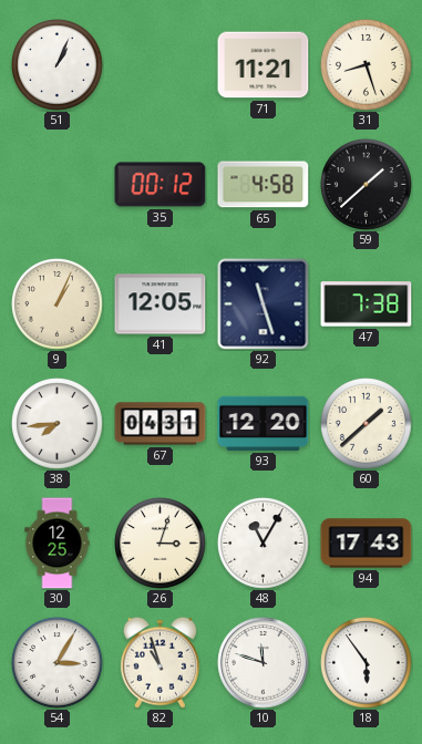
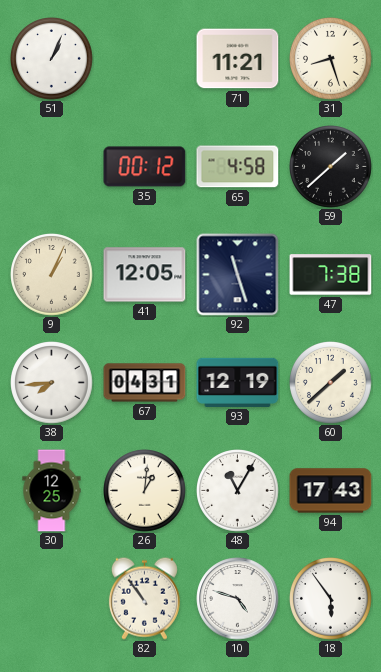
93: 12:20 -> 12:19
26: 3:03 -> 1:01
54: 3:05 -> none
82: 10:57 -> 10:54
10: 11:48 -> 4:48
